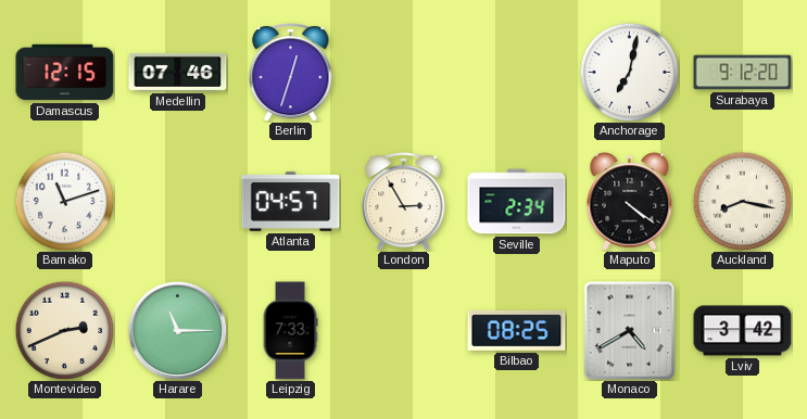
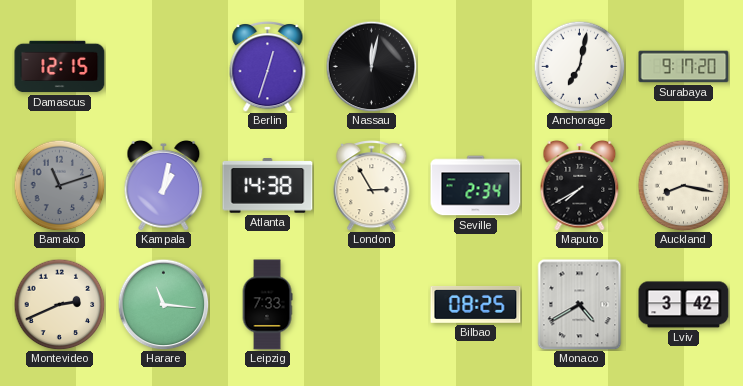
Medellin: 07:46 -> none
Nassau: none -> 12:02
Surabaya: 9:12 -> 9:17
Bamako dial: white -> grey
Kampala: none -> 1:02
Atlanta: 04:57 -> 14:38
Maputo: 4:21 -> 7:40
Harare: 11:15 -> 11:16
